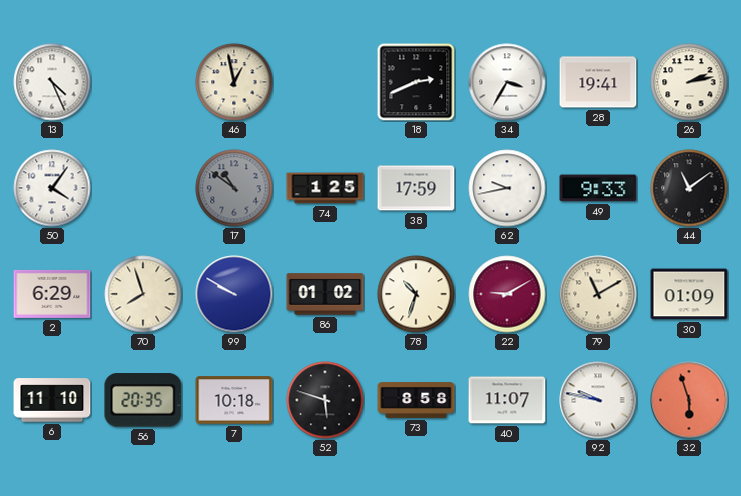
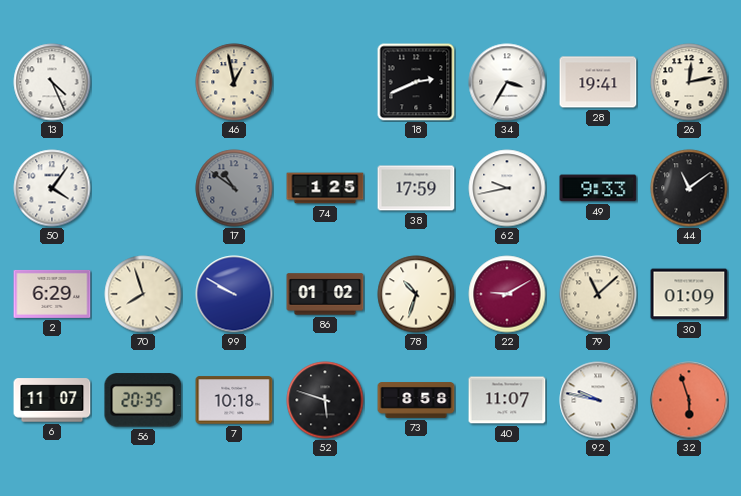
26: 2:13 -> 12:13
79: 11:10 -> 11:08
6: 11:10 -> 11:07
